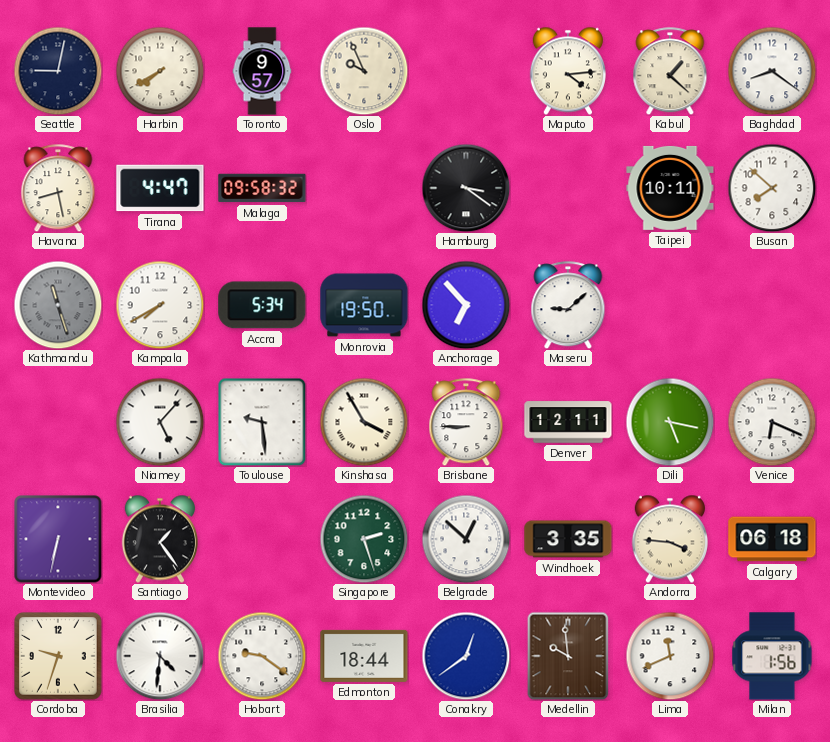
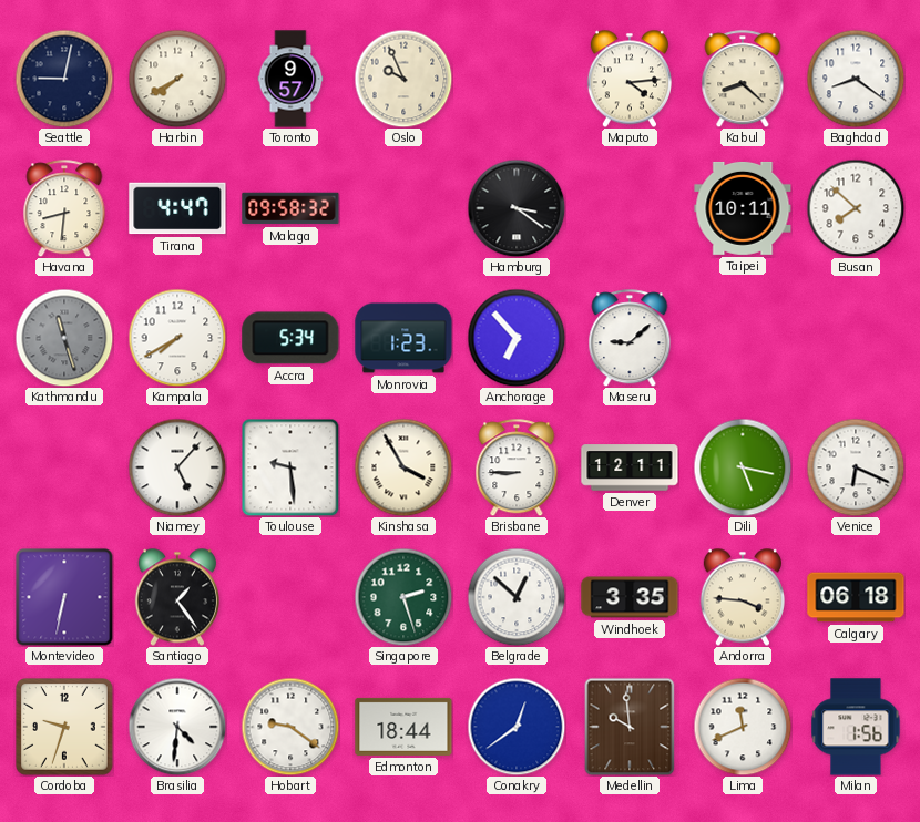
Kabul: 1:22 -> 8:22
Havana: 8:28 -> 8:31
Monrovia: 19:50 -> 1:23
